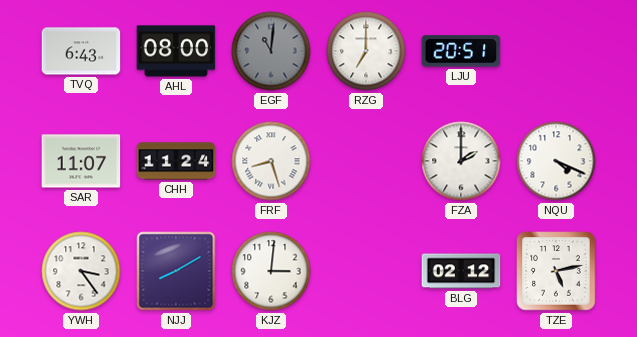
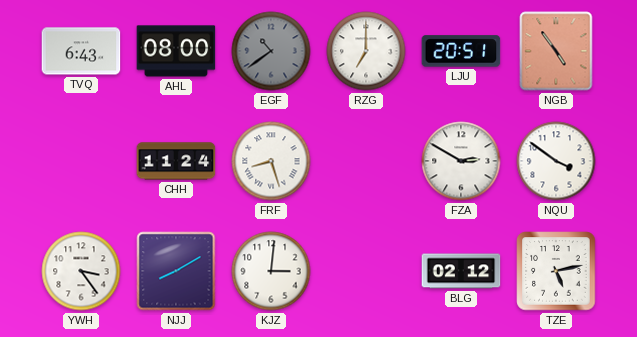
EGF: 11:01 -> 10:39
NGB: none -> 4:54
SAR: 11:07 -> none
FZA: 2:00 -> 2:50
NQU: 4:19 -> 3:51
